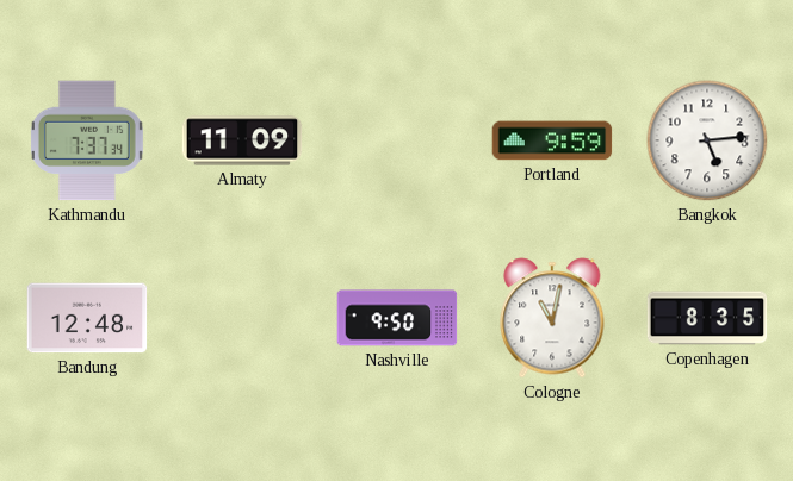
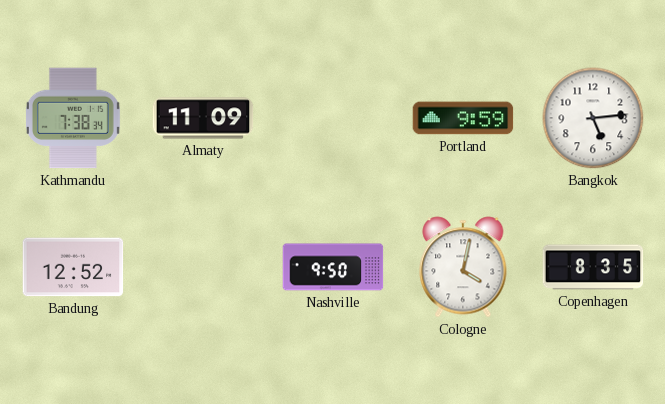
Kathmandu: 7:37 -> 7:38
Bandung: 12:48 -> 12:52
Cologne: 11:02 -> 4:02
